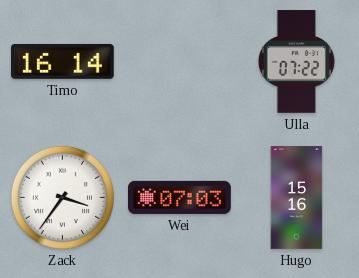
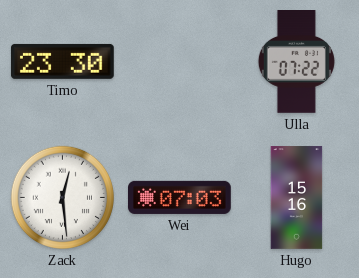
Timo: 16:14 -> 23:30
Zack: 3:36 -> 12:29
